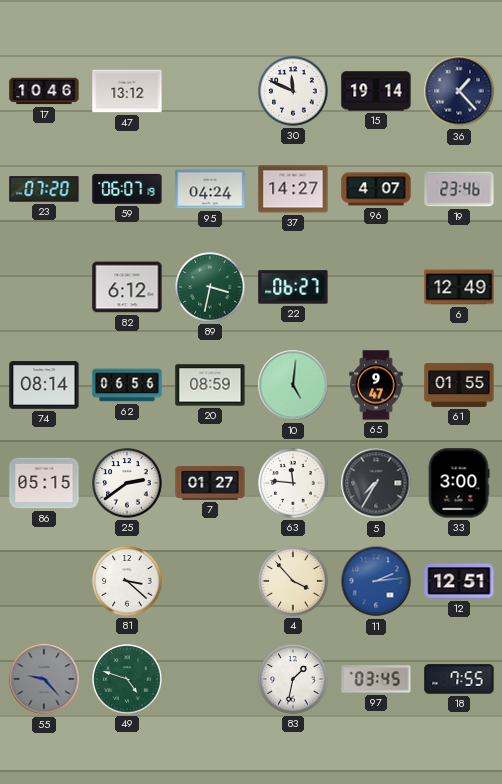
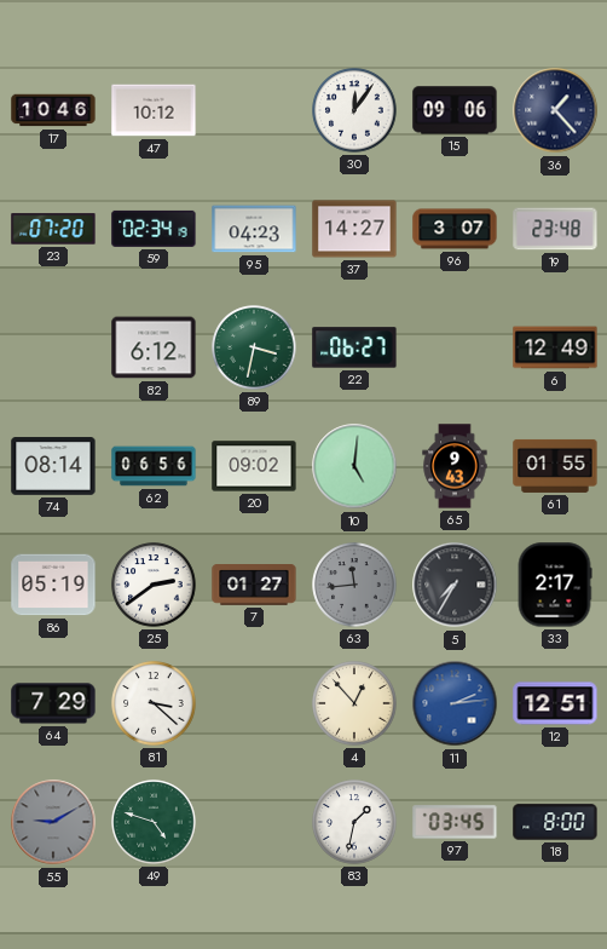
47: 13:12 -> 10:12
30: 11:49 -> 12:06
15: 19:14 -> 09:06
59: 06:07 -> 02:34
95: 04:24 -> 04:23
96: 4:07 -> 3:07
19: 23:46 -> 23:48
20: 08:59 -> 09:02
65: 9:47 -> 9:43
86: 05:15 -> 05:19
63: 11:46 -> 11:44
63 dial: white -> grey
33: 3:00 -> 2:17
64: none -> 7:29
4: 3:53 -> 12:53
55: 9:23 -> 9:10
18: 7:55 -> 8:00
